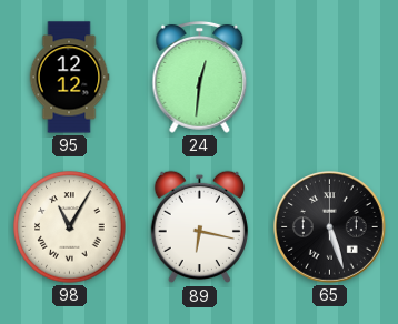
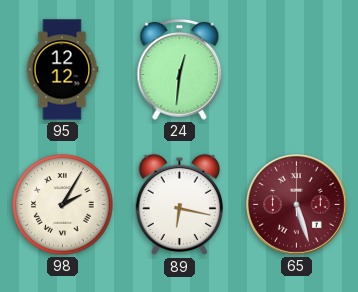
98: 11:05 -> 2:05
65 dial: black -> burgundy
